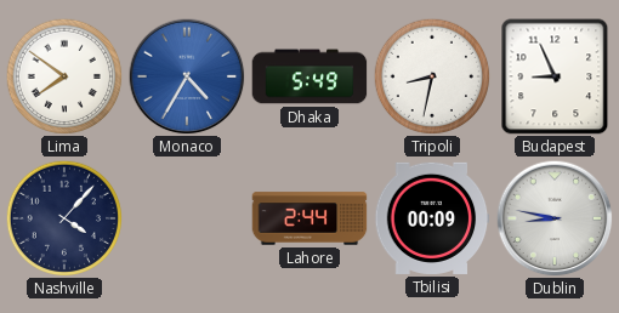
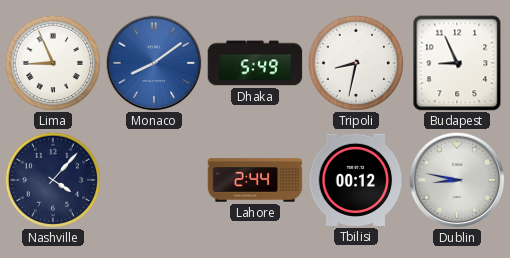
Lima: 7:51 -> 8:56
Monaco: 4:35 -> 8:09
Tbilisi: 00:09 -> 00:12
